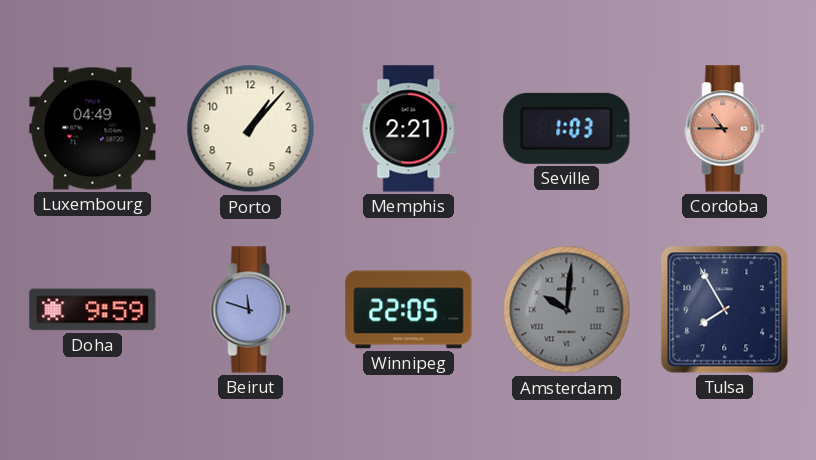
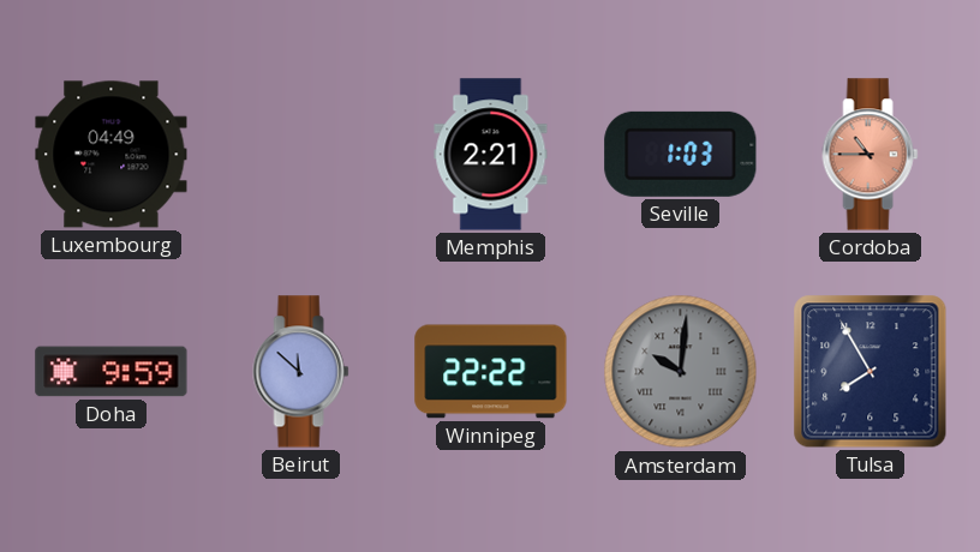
Porto: 1:07 -> none
Beirut: 11:48 -> 11:52
Winnipeg: 22:05 -> 22:22
